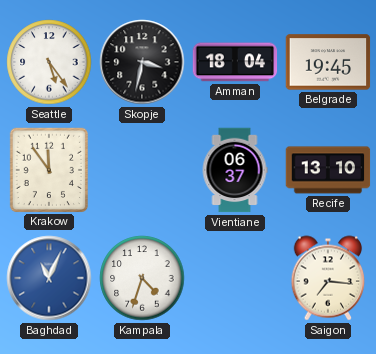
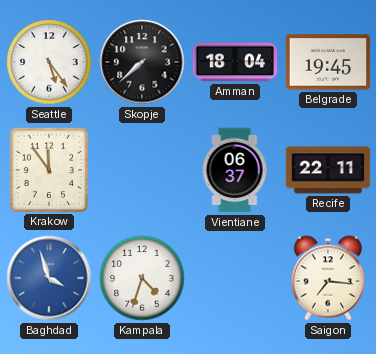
Skopje: 3:32 -> 7:38
Recife: 13:10 -> 22:11
Baghdad: 11:04 -> 3:57
